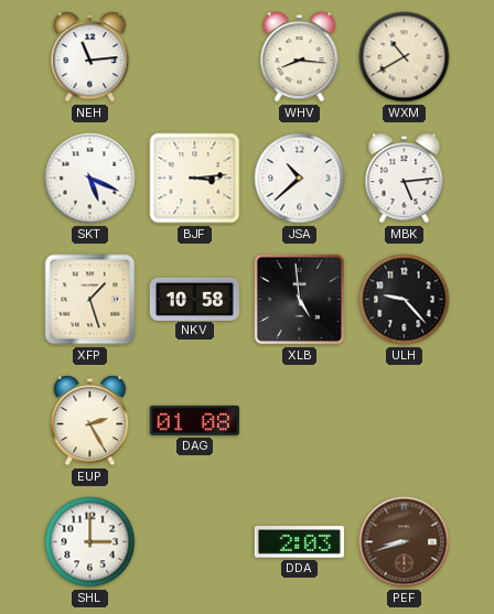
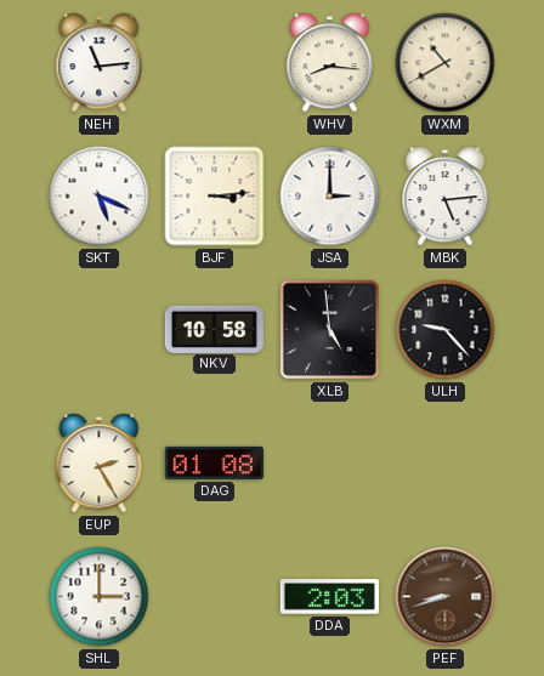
JSA: 10:38 -> 3:00
XFP: 1:27 -> none
